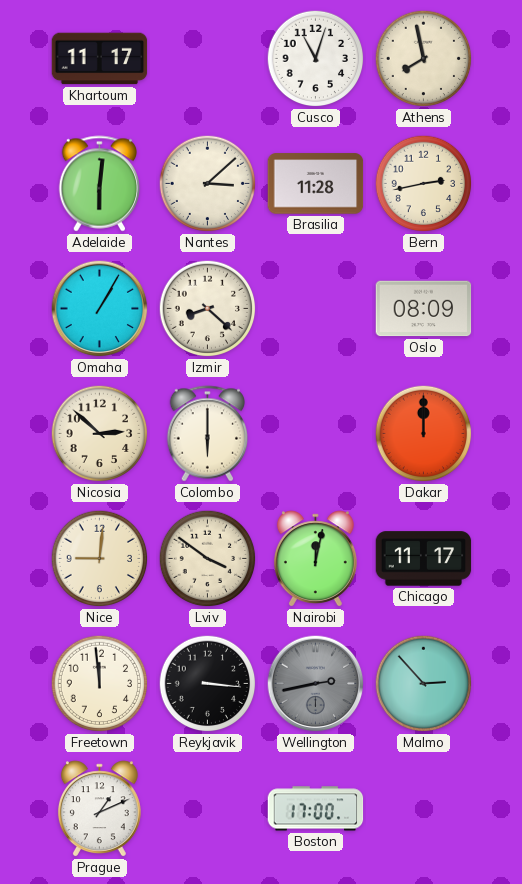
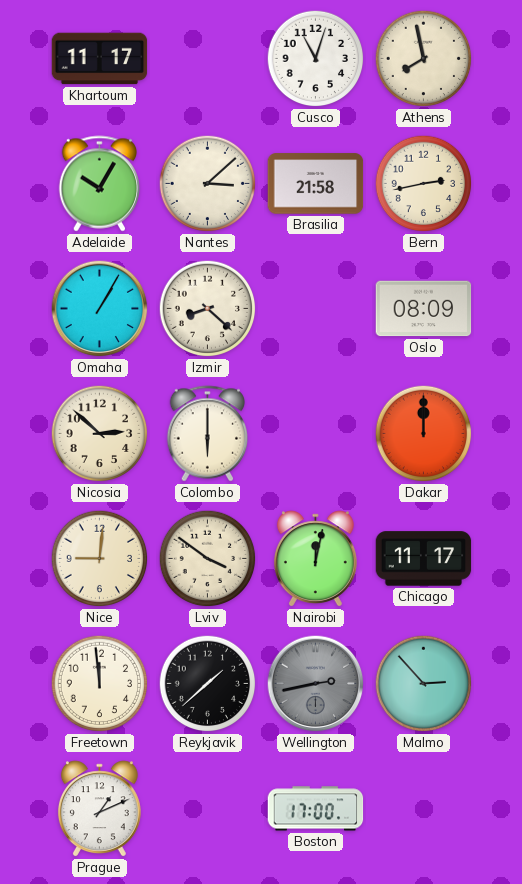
Adelaide: 6:01 -> 10:05
Brasilia: 11:28 -> 21:58
Reykjavik: 3:16 -> 1:38
